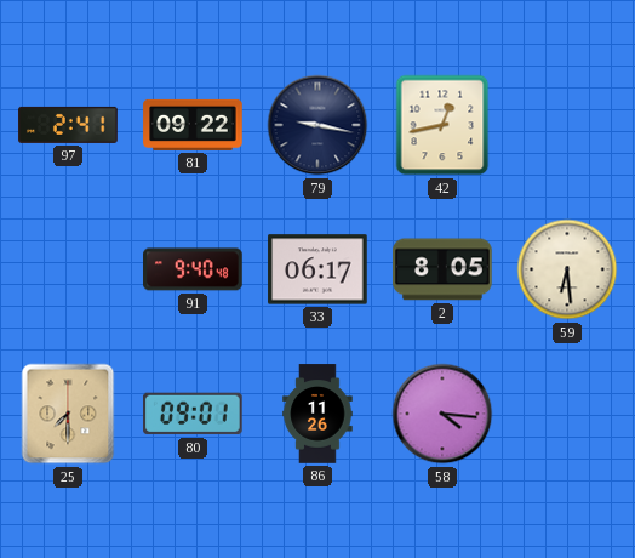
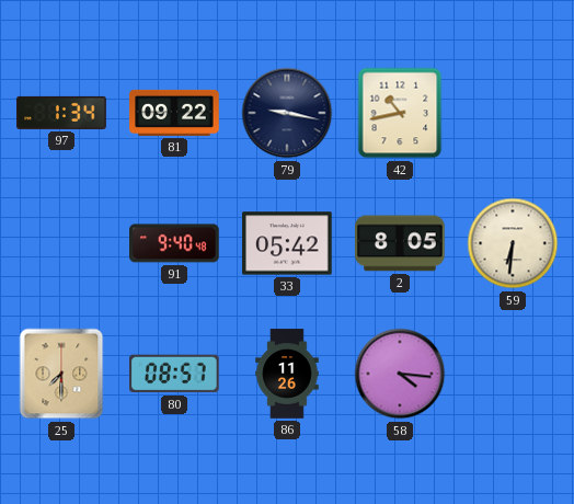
97: 2:41 -> 1:34
42: 12:43 -> 10:43
33: 06:17 -> 05:42
59: 6:29 -> 6:31
80: 09:01 -> 08:57
